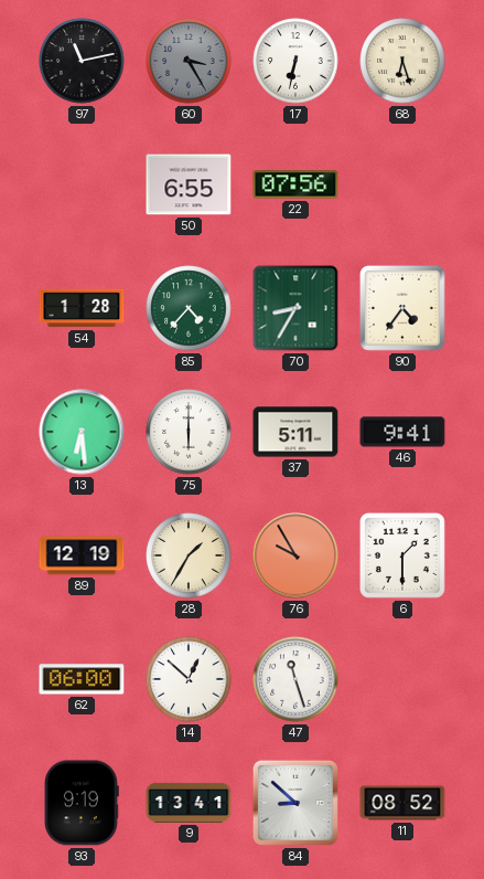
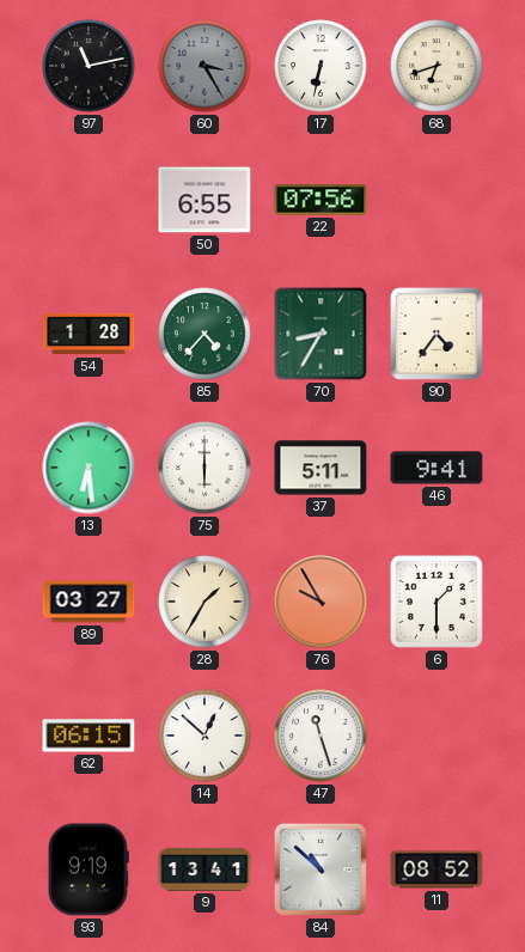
68: 6:27 -> 6:42
89: 12:19 -> 03:27
62: 06:00 -> 06:15
84: 8:52 -> 10:52
